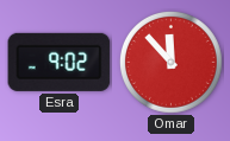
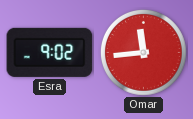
Omar: 11:53 -> 11:44
